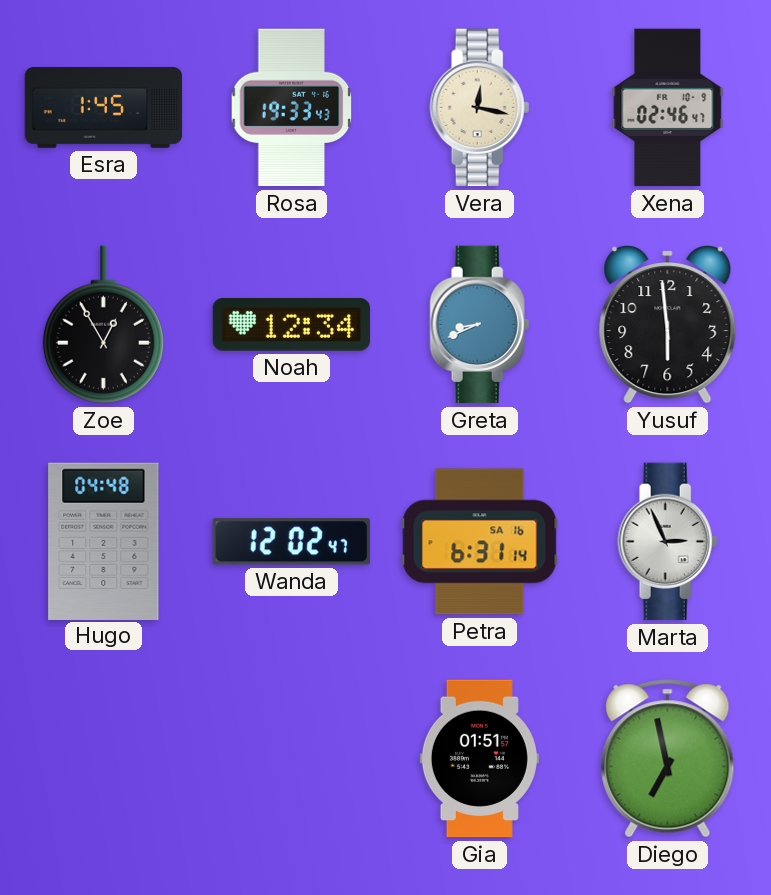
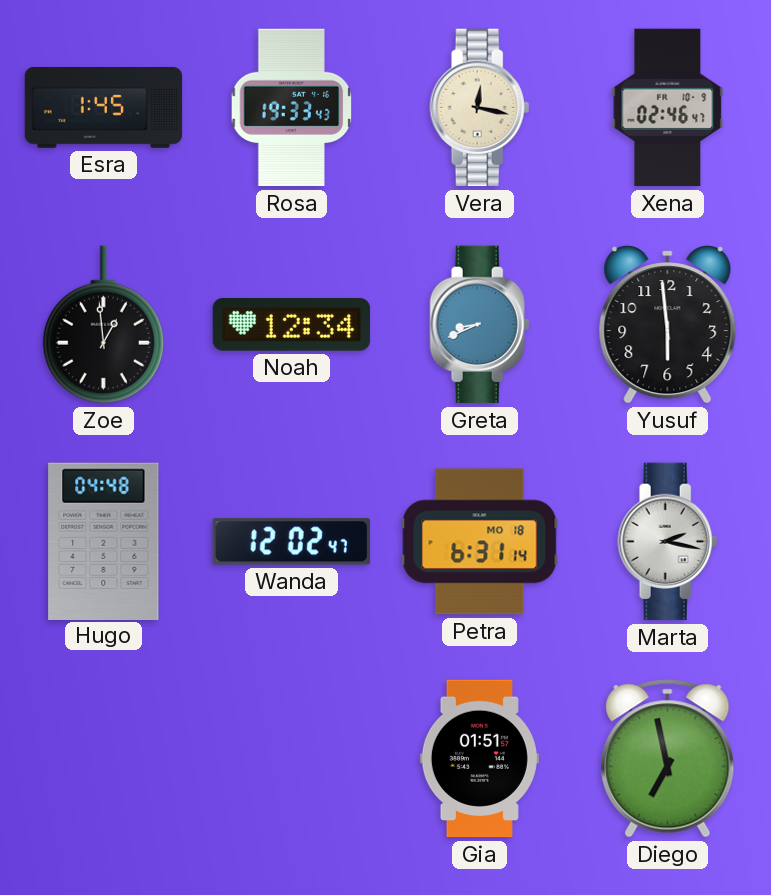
Zoe: 12:55 -> 12:59
Petra date: SA 16 -> MO 18
Marta: 2:56 -> 2:17
